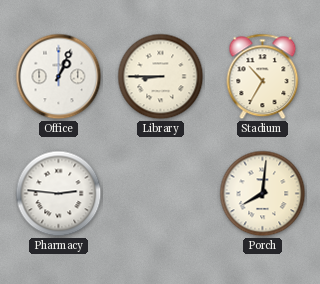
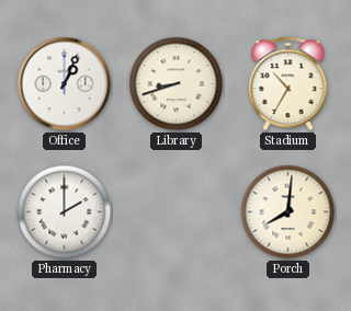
Library: 8:45 -> 8:42
Pharmacy: 2:46 -> 2:00
